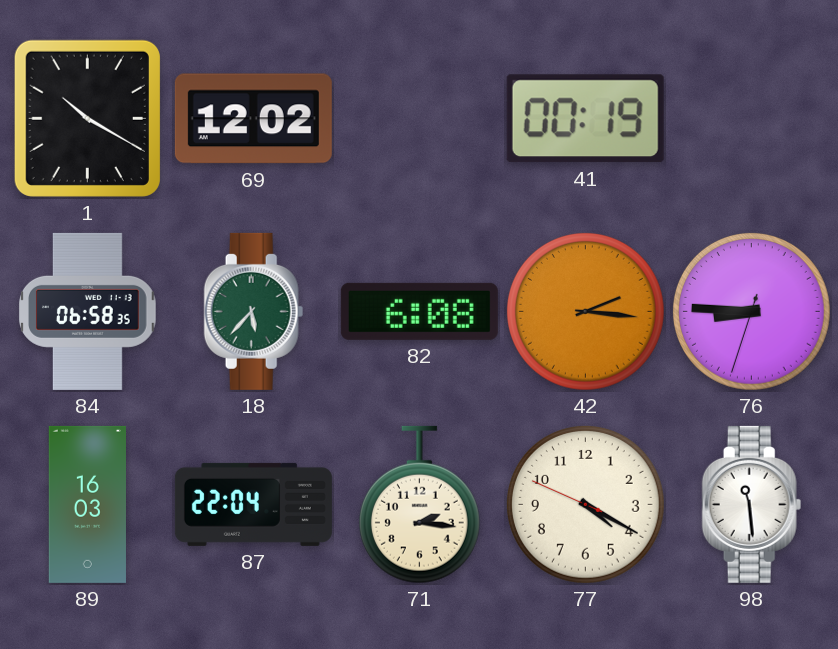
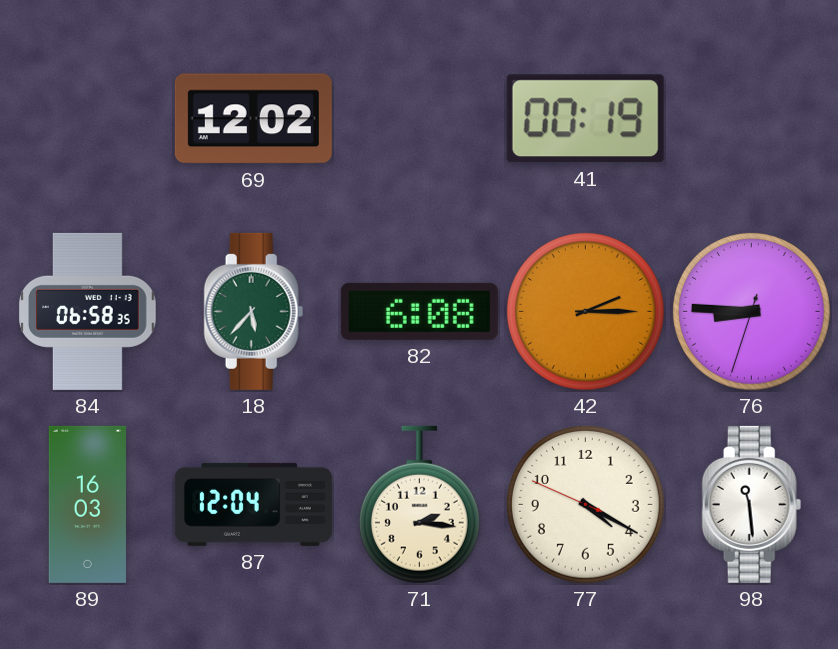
1: 10:20 -> none
42: 2:16 -> 2:15
87: 22:04 -> 12:04
